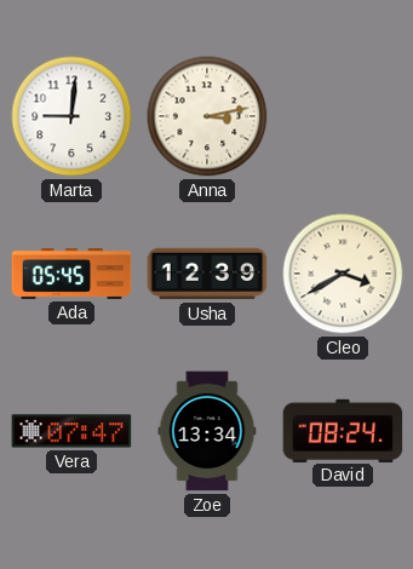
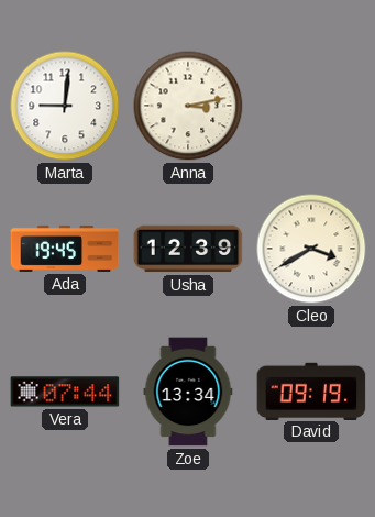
Ada: 05:45 -> 19:45
Vera: 07:47 -> 07:44
David: 08:24 -> 09:19
